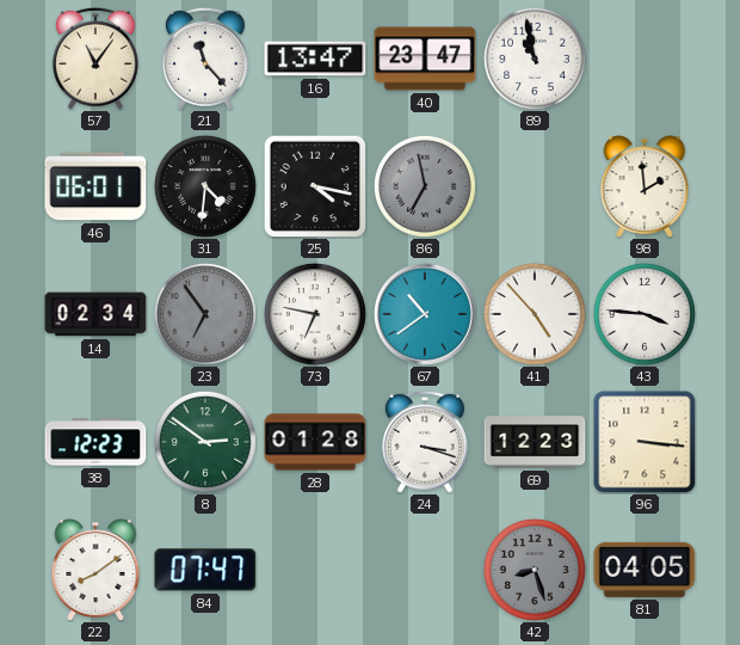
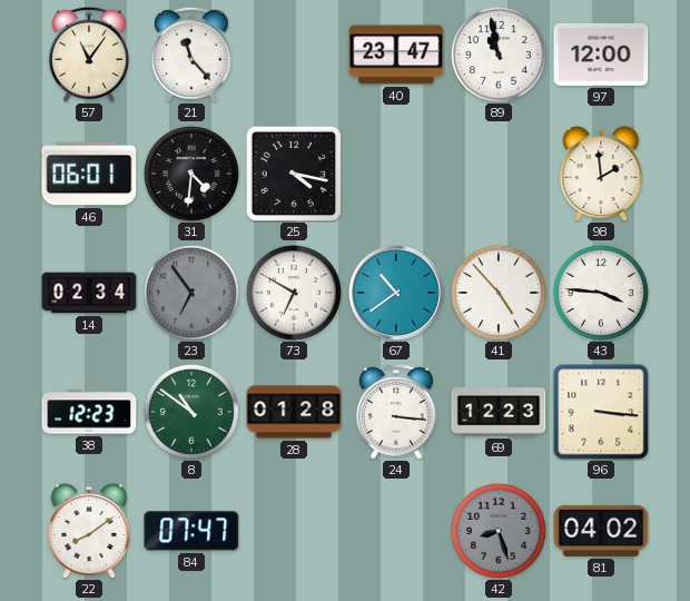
16: 13:47 -> none
97: none -> 12:00
86: 6:58 -> none
73: 6:47 -> 6:50
8: 2:51 -> 10:51
24: 3:18 -> 3:16
81: 04:05 -> 04:02
